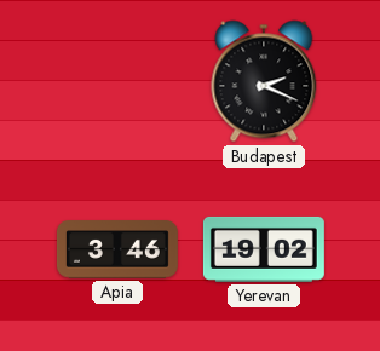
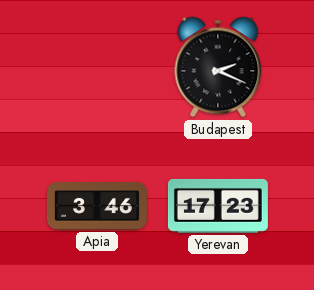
Yerevan: 19:02 -> 17:23
